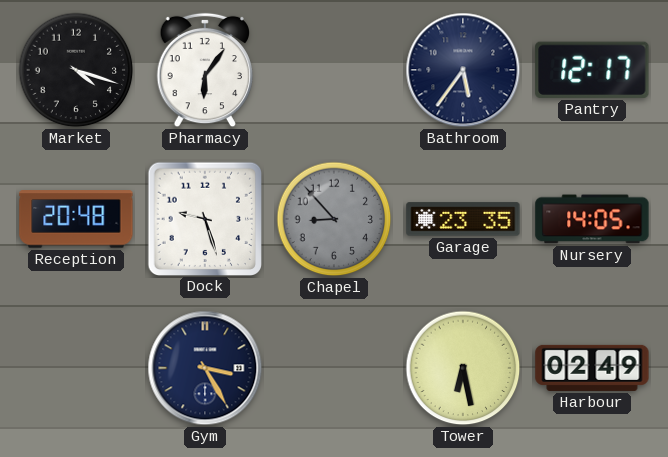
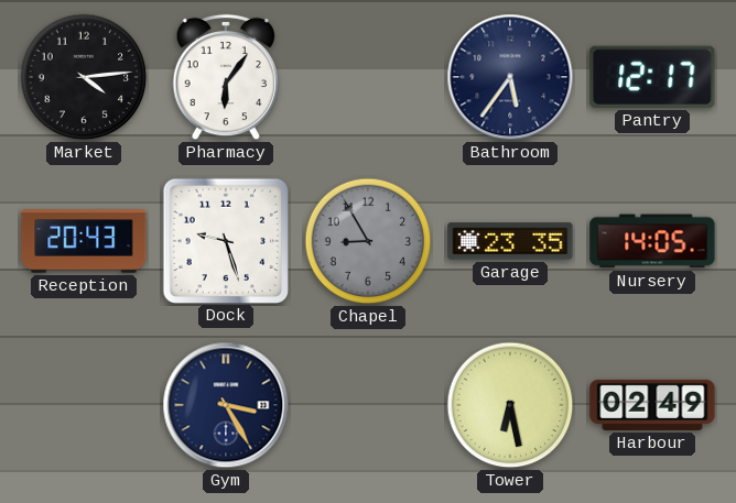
Market: 4:18 -> 4:14
Reception: 20:48 -> 20:43
Chapel: 8:53 -> 8:55
